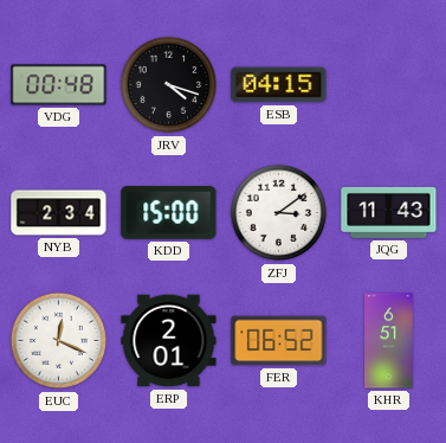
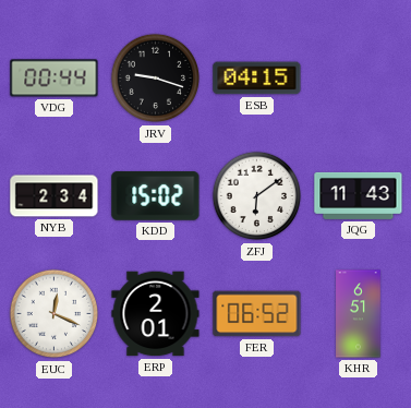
VDG: 00:48 -> 00:44
JRV: 4:18 -> 9:18
KDD: 15:00 -> 15:02
ZFJ: 3:09 -> 6:09
